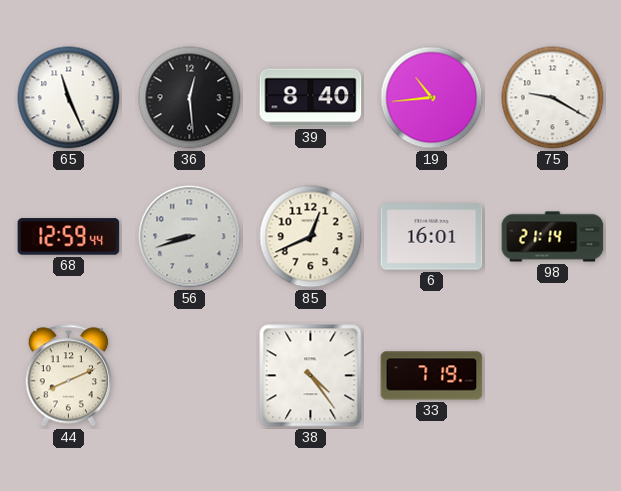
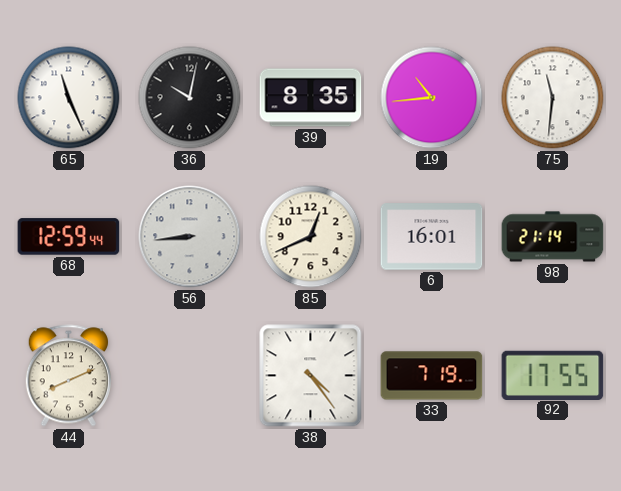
36: 12:29 -> 10:02
39: 8:40 -> 8:35
75: 9:20 -> 11:31
56: 8:42 -> 8:44
92: none -> 17:55
